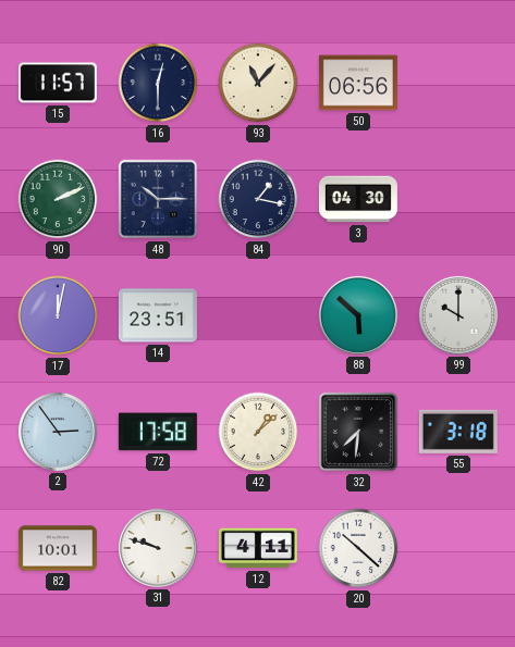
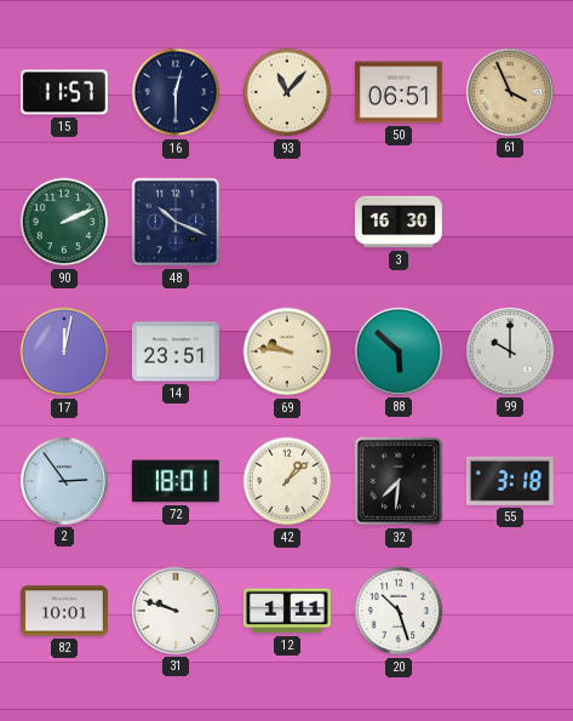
50: 06:56 -> 06:51
61: none -> 3:56
48: 10:15 -> 10:19
84: 1:17 -> none
3: 04:30 -> 16:30
69: none -> 9:46
72: 17:58 -> 18:01
12: 4:11 -> 1:11
20: 10:22 -> 10:27
